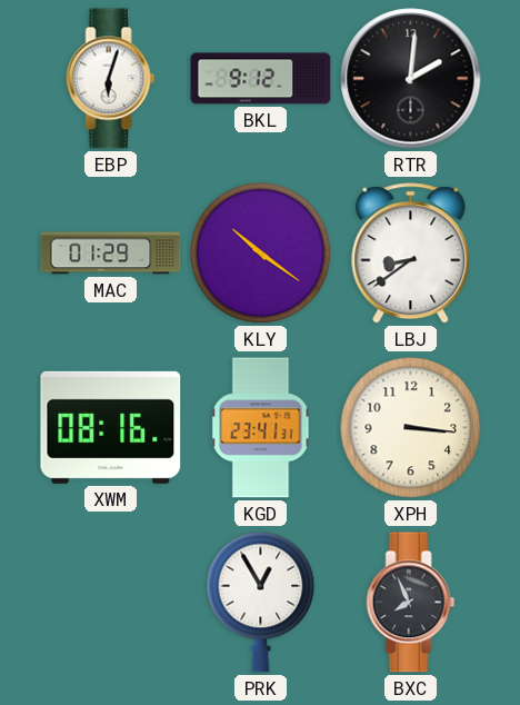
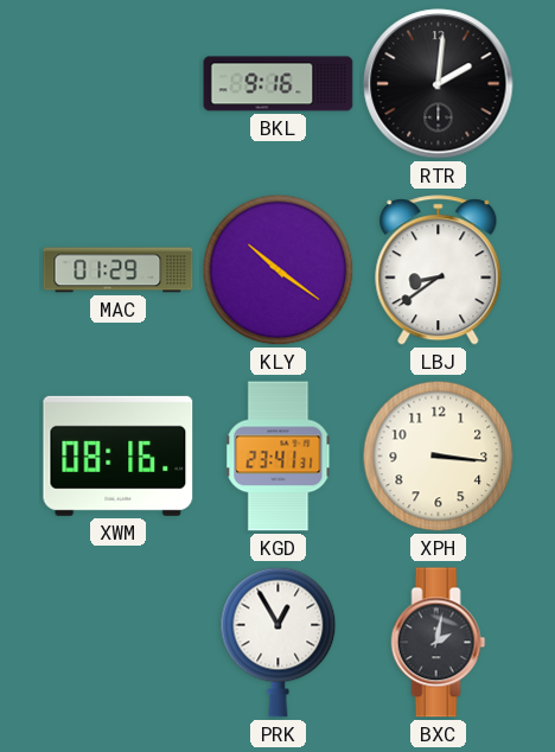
EBP: 6:03 -> none
BKL: 9:12 -> 9:16
BXC: 7:56 -> 2:02
